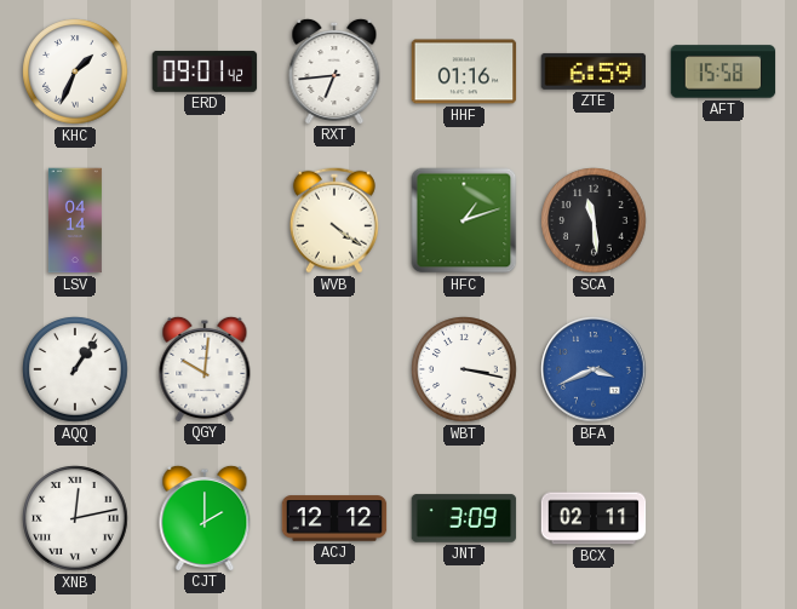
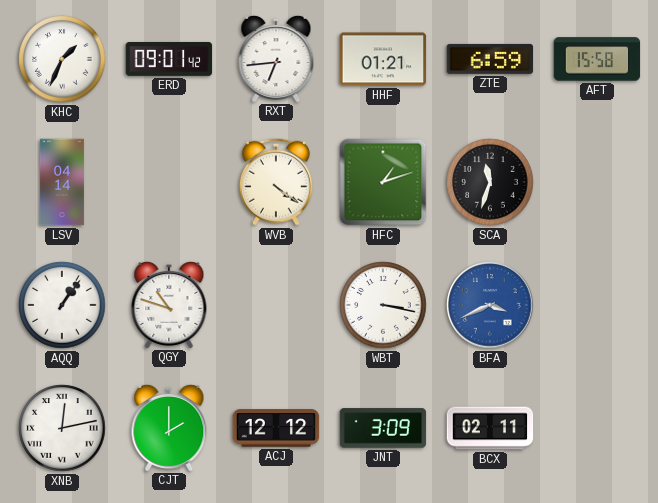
HHF: 01:16 -> 01:21
SCA: 11:29 -> 11:33
QGY: 10:01 -> 10:48
